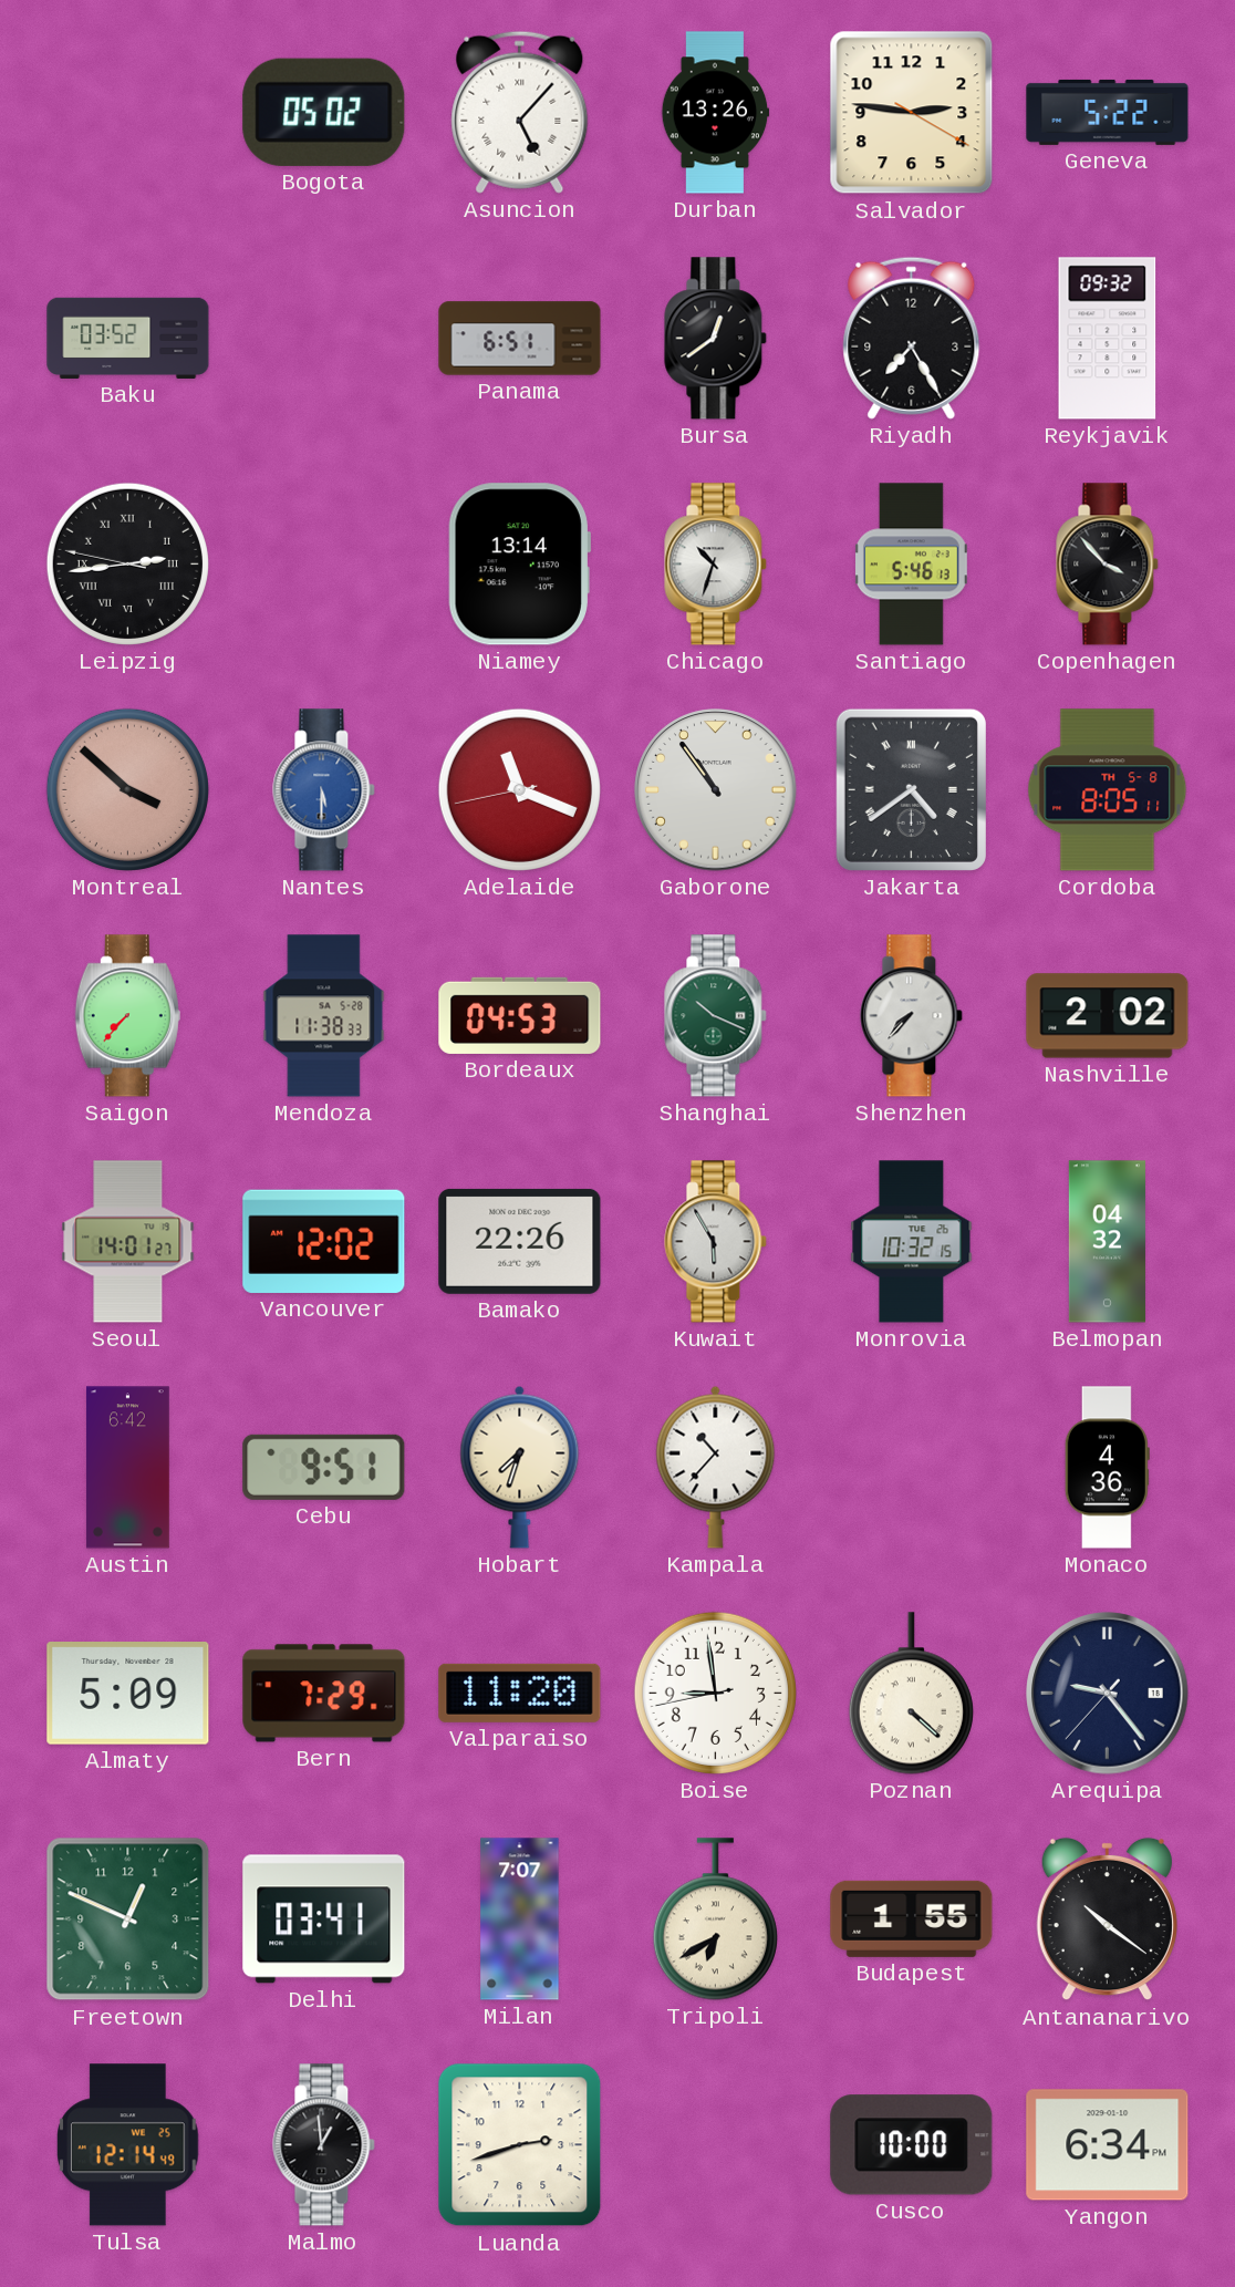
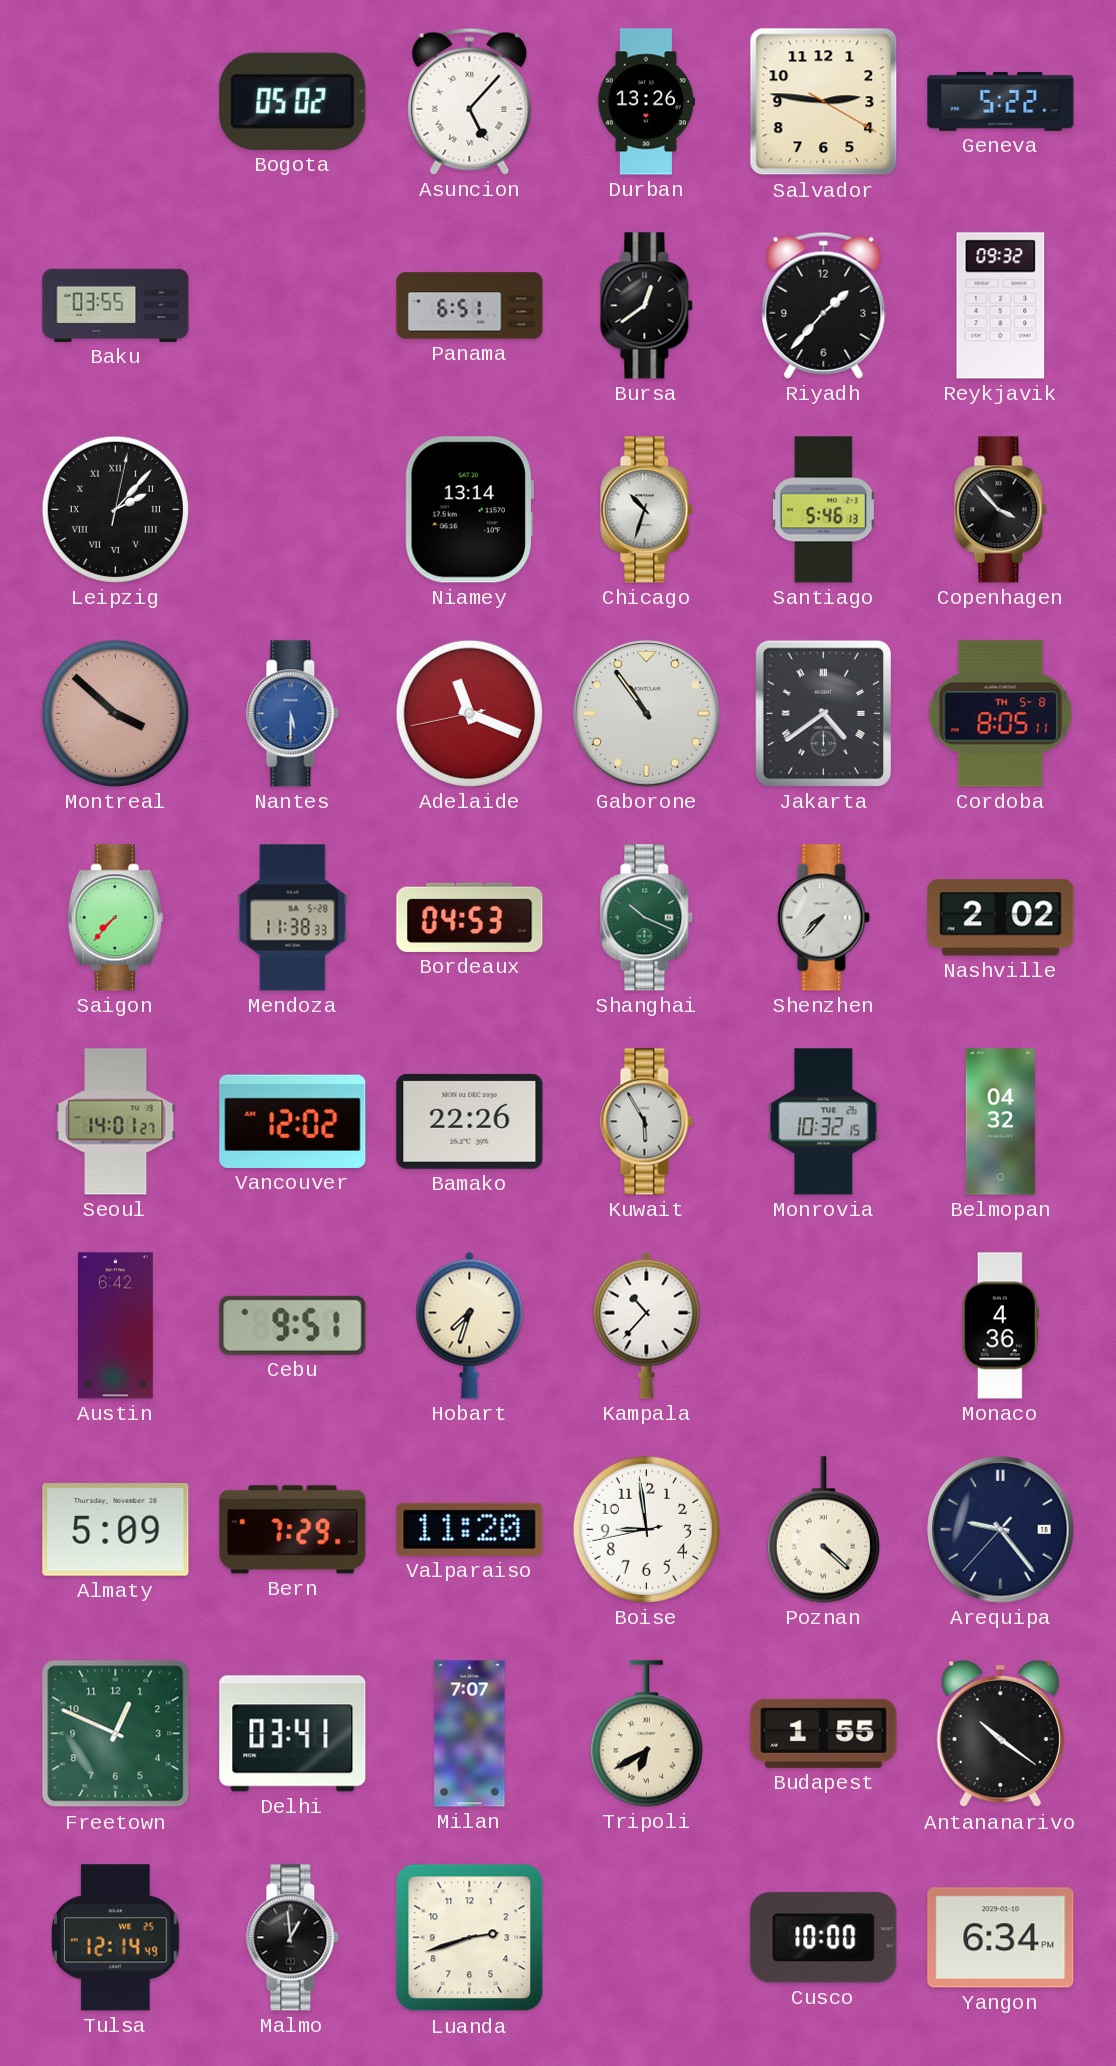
Baku: 03:52 -> 03:55
Riyadh: 7:25 -> 1:37
Leipzig: 2:43 -> 2:07
